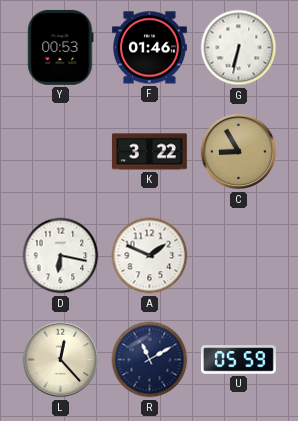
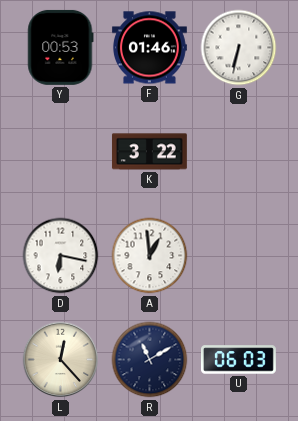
C: 8:55 -> none
A: 1:49 -> 12:59
U: 05:59 -> 06:03
